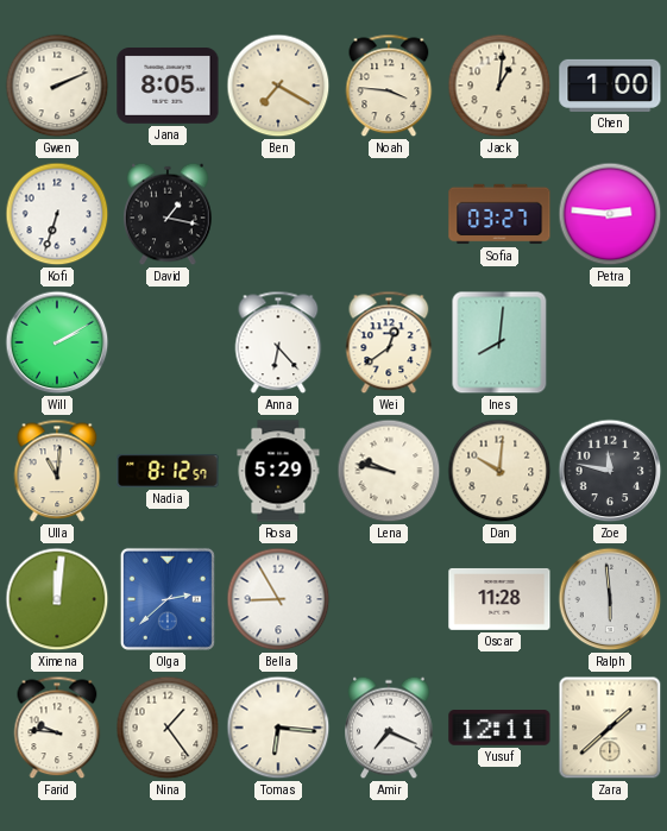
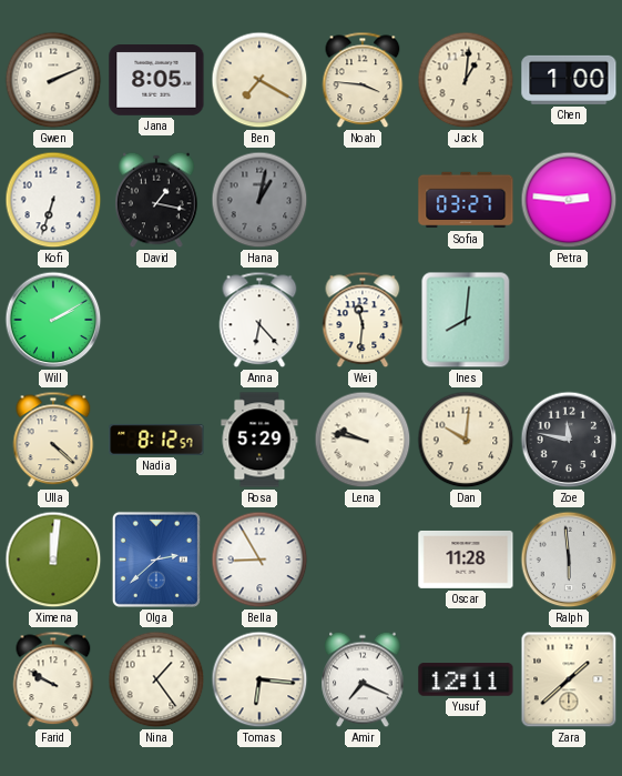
Hana: none -> 1:02
Wei: 12:39 -> 11:31
Ulla: 11:01 -> 4:22
Farid: 9:46 -> 9:50
